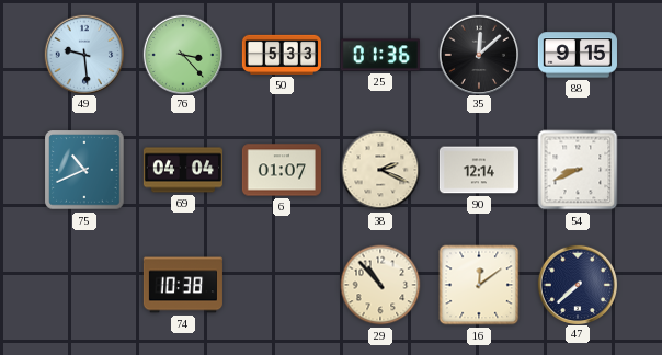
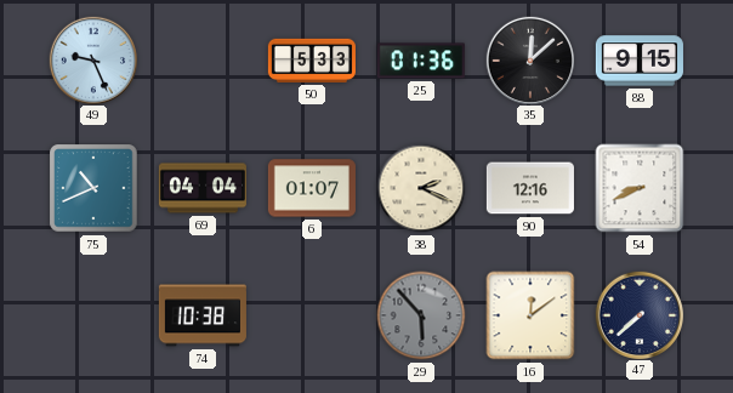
49: 9:29 -> 9:26
76: 3:23 -> none
90: 12:14 -> 12:16
29: 10:53 -> 5:53
29 dial: cream -> grey
